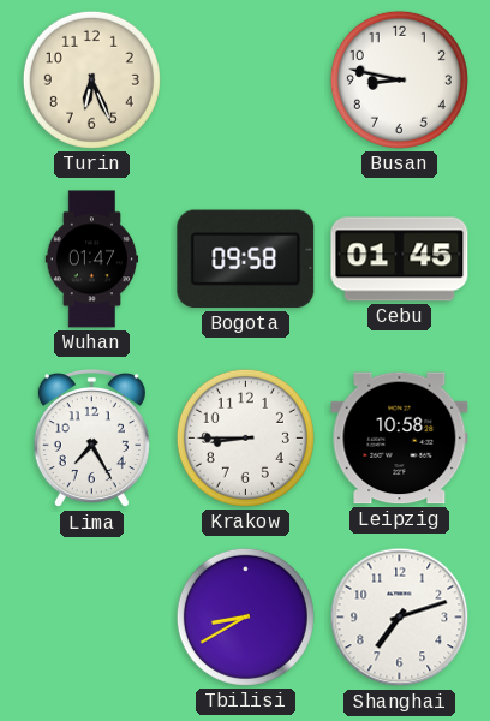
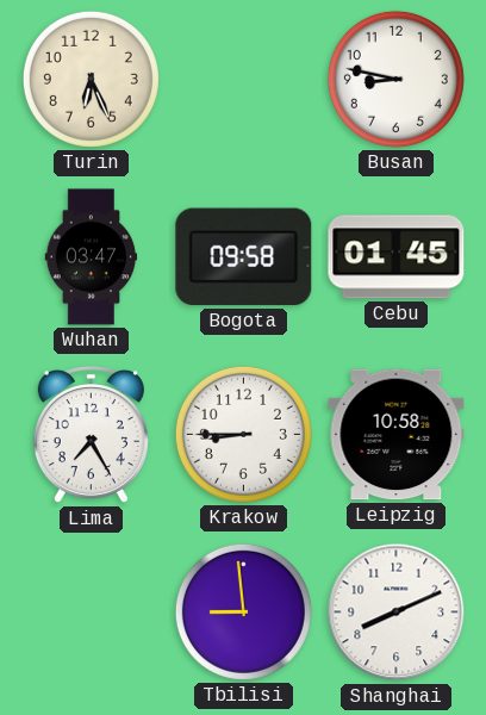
Wuhan: 01:47 -> 03:47
Tbilisi: 8:40 -> 8:59
Shanghai: 7:12 -> 8:11
